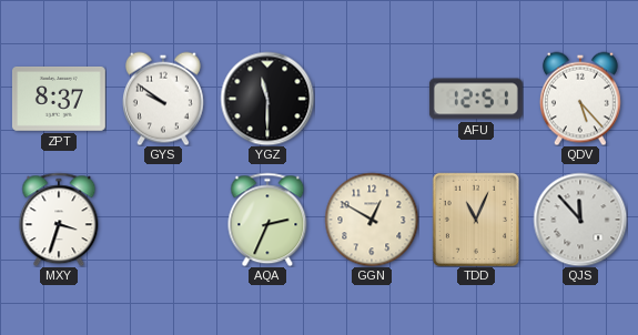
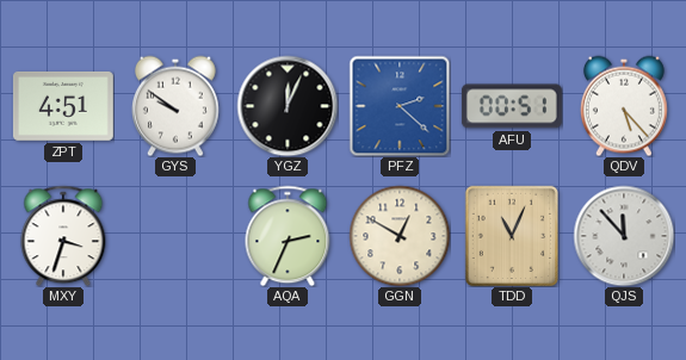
ZPT: 8:37 -> 4:51
YGZ: 11:30 -> 12:04
PFZ: none -> 2:22
AFU: 12:51 -> 00:51
